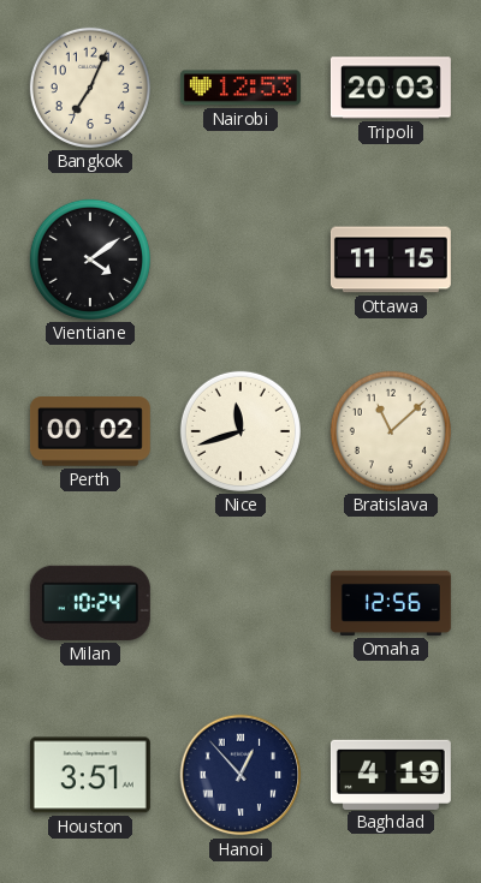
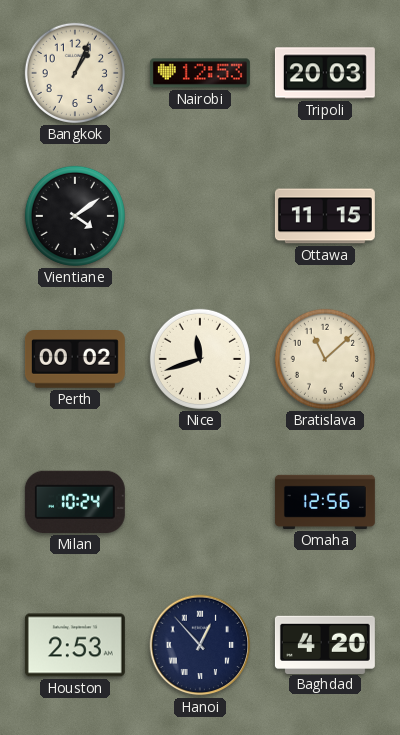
Bangkok: 7:04 -> 1:04
Houston: 3:51 -> 2:53
Baghdad: 4:19 -> 4:20
